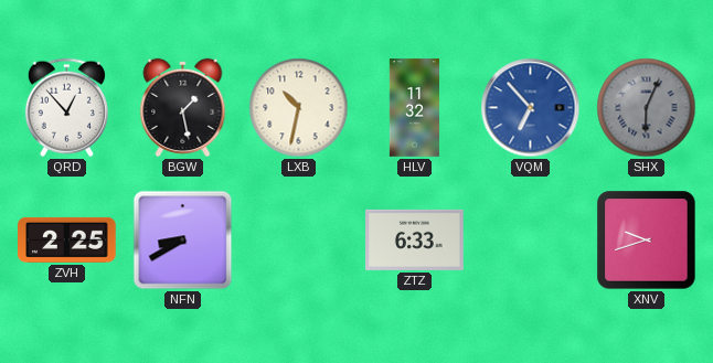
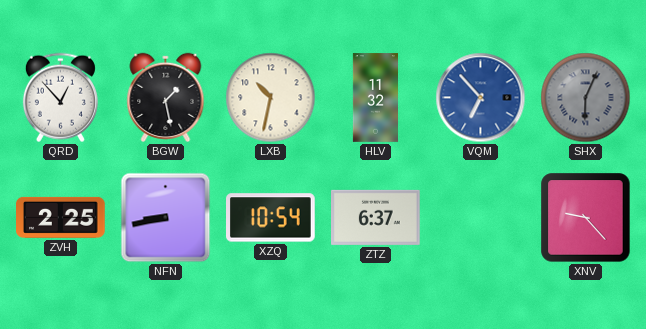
NFN: 8:40 -> 8:43
XZQ: none -> 10:54
ZTZ: 6:33 -> 6:37
XNV: 9:42 -> 9:23
